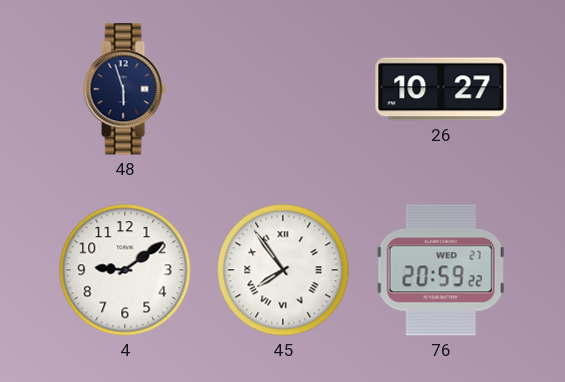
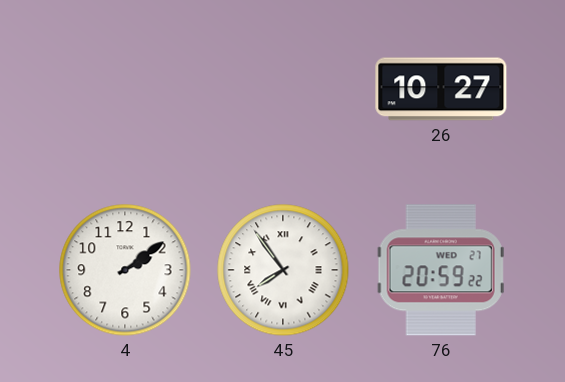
48: 5:57 -> none
4: 9:09 -> 2:09
